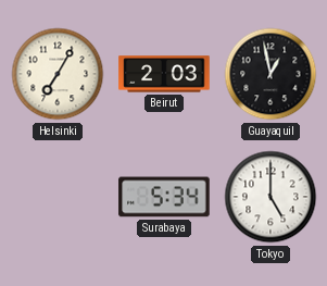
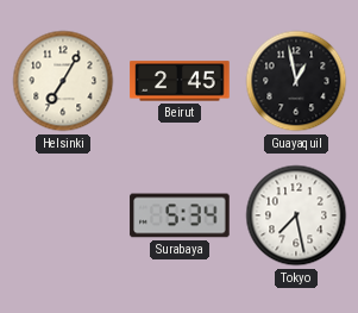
Beirut: 2:03 -> 2:45
Tokyo: 5:00 -> 7:28
